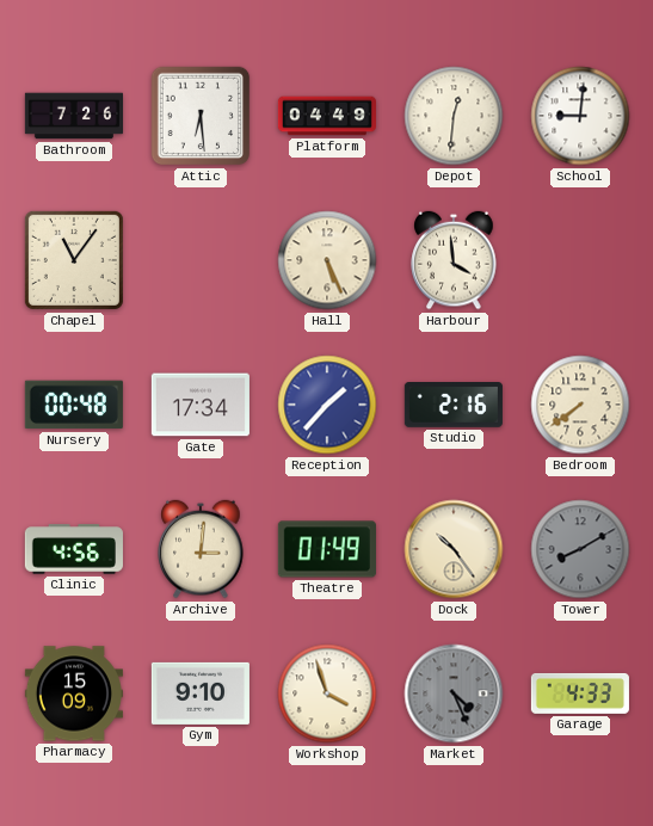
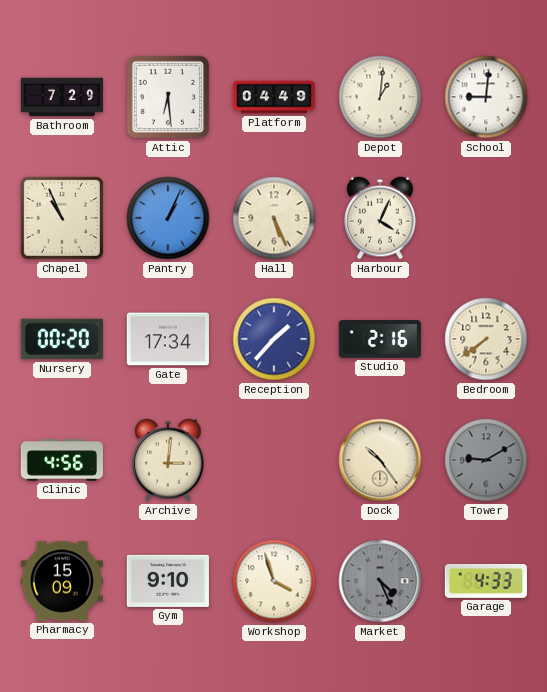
Bathroom: 7:26 -> 7:29
Depot: 12:31 -> 1:01
Chapel: 11:06 -> 10:56
Pantry: none -> 1:04
Harbour: 3:59 -> 4:04
Nursery: 00:48 -> 00:20
Theatre: 01:49 -> none
Tower: 8:10 -> 9:10
